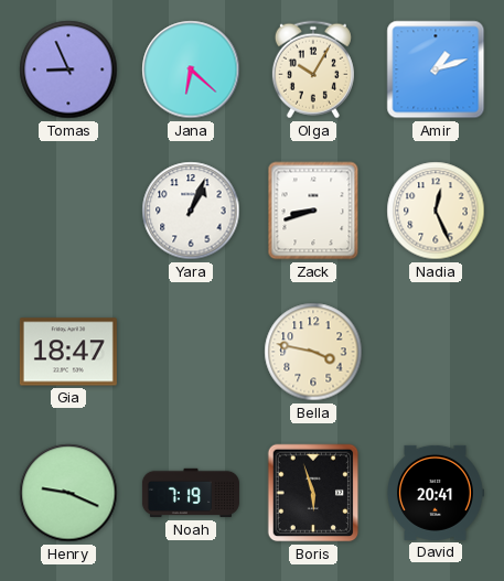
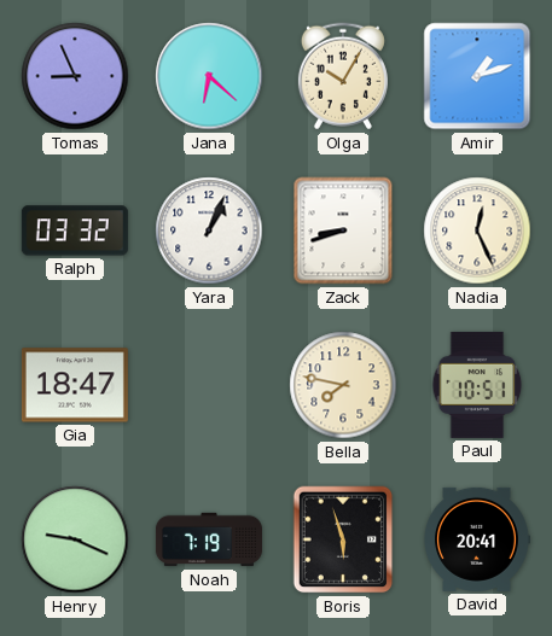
Ralph: none -> 03:32
Bella: 3:47 -> 7:47
Paul: none -> 10:51
